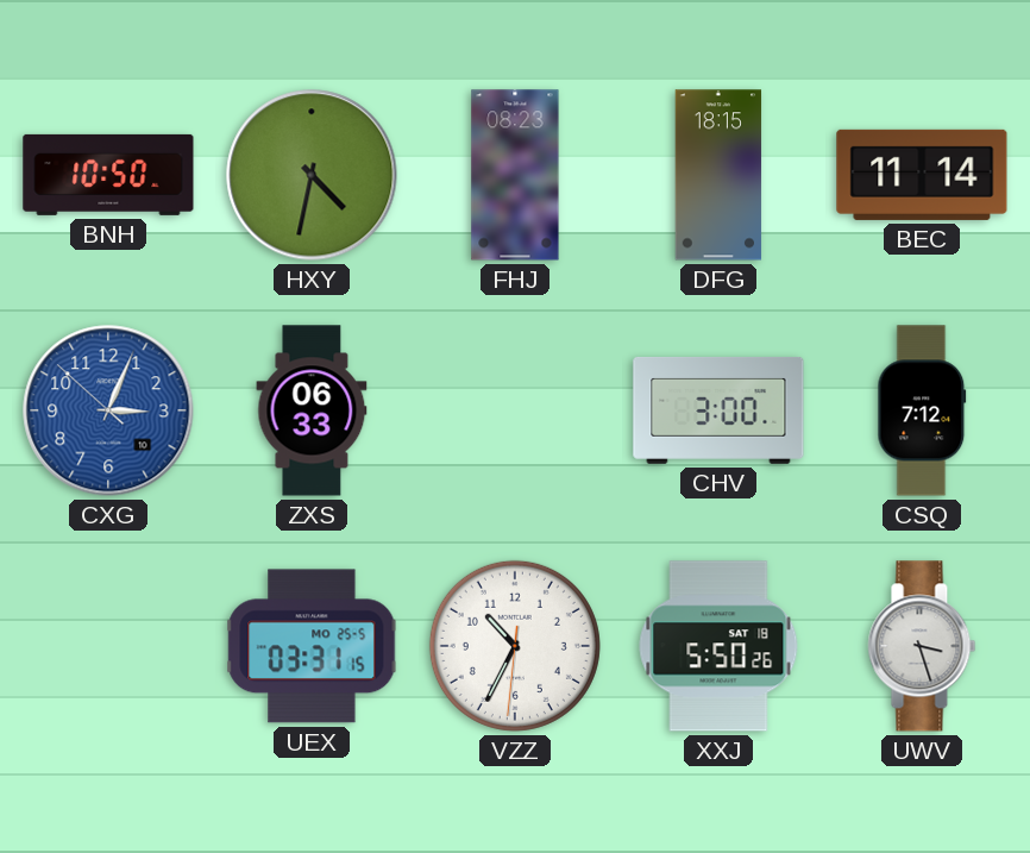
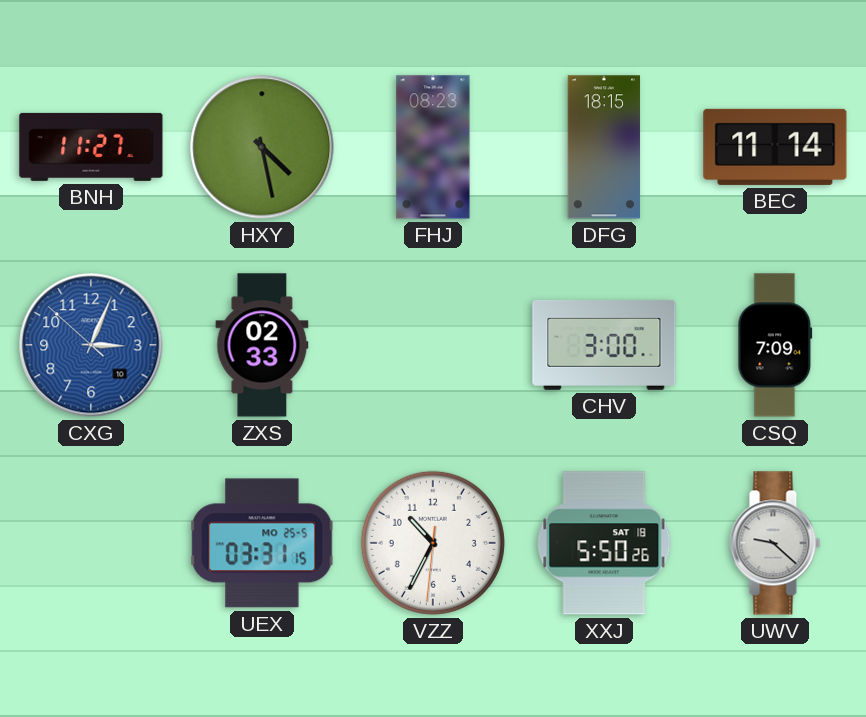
BNH: 10:50 -> 11:27
HXY: 4:32 -> 4:28
ZXS: 06:33 -> 02:33
CSQ: 7:12 -> 7:09
UWV: 3:27 -> 9:22
